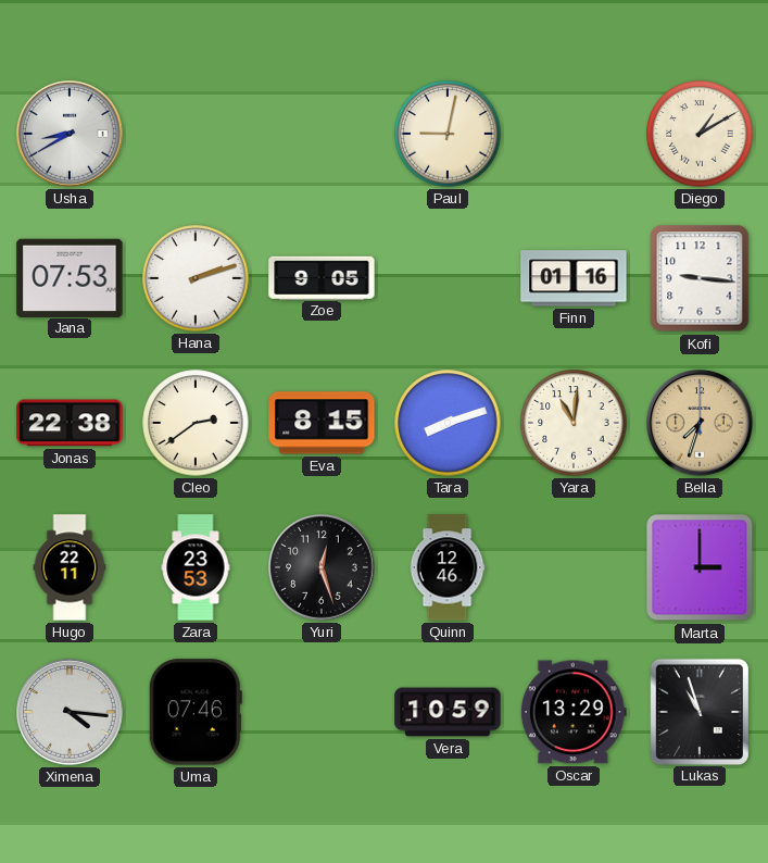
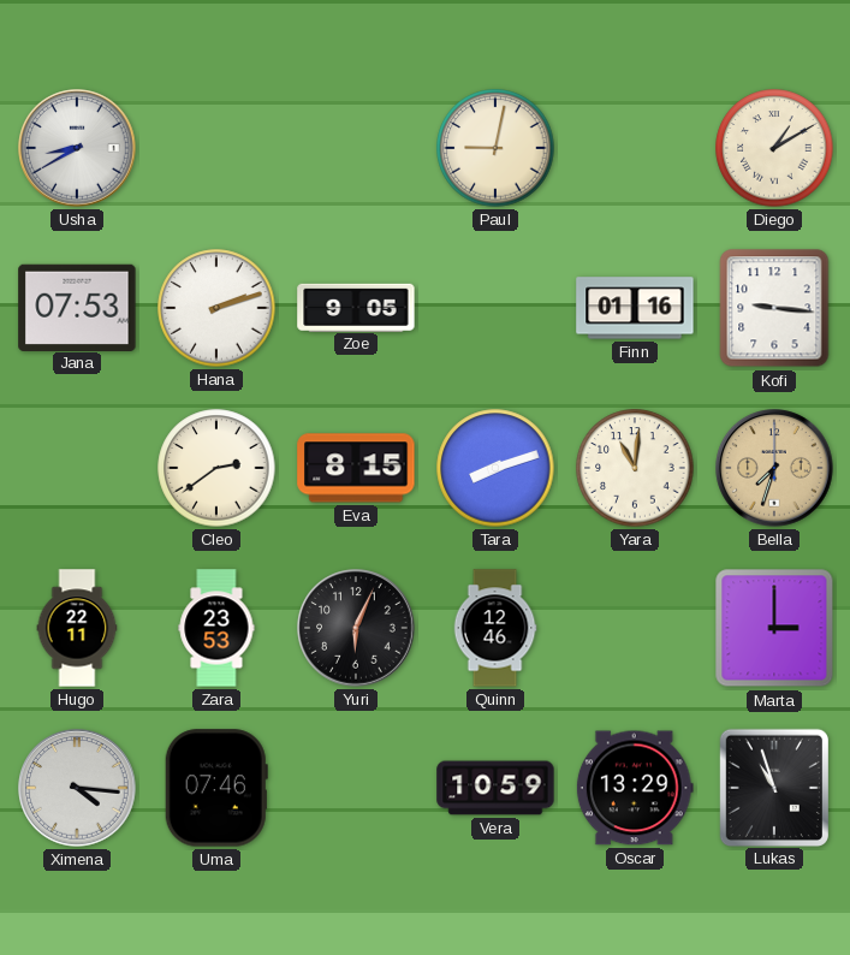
Jonas: 22:38 -> none
Yuri: 12:27 -> 6:04
